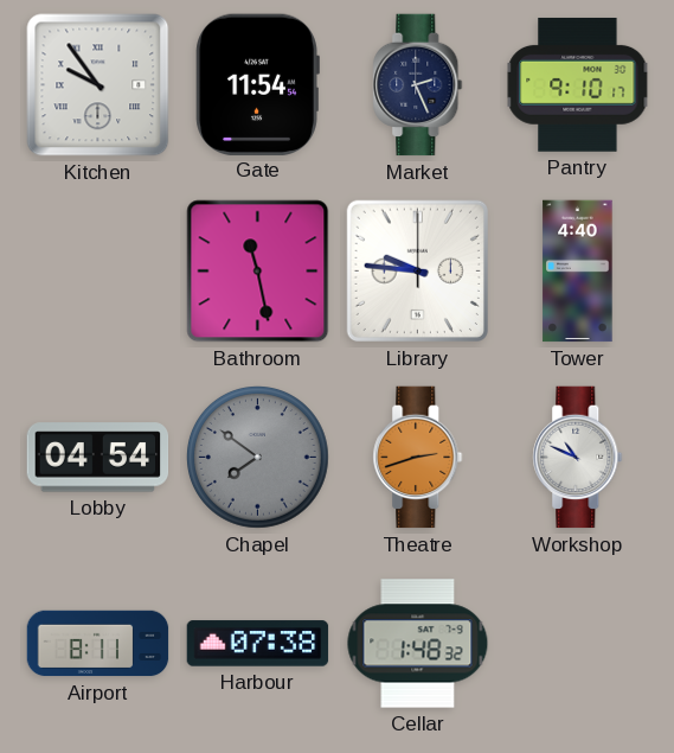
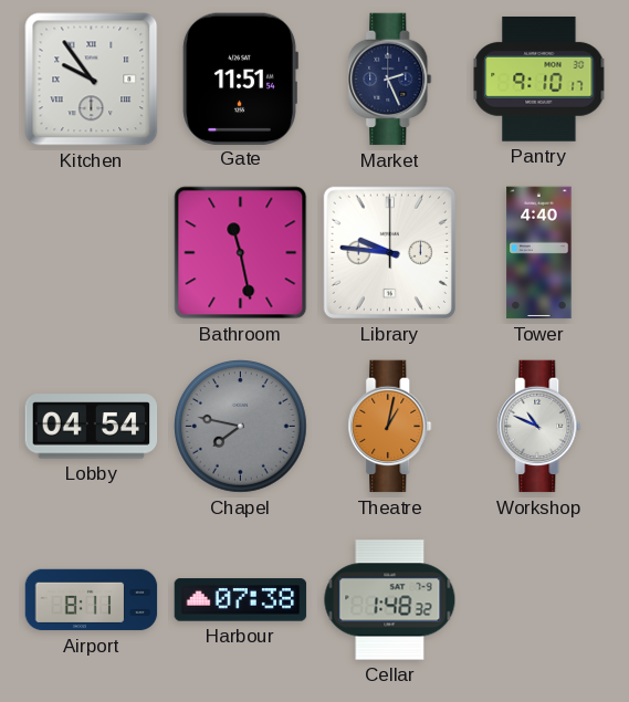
Gate: 11:54 -> 11:51
Chapel: 7:51 -> 7:47
Theatre: 2:42 -> 1:02
